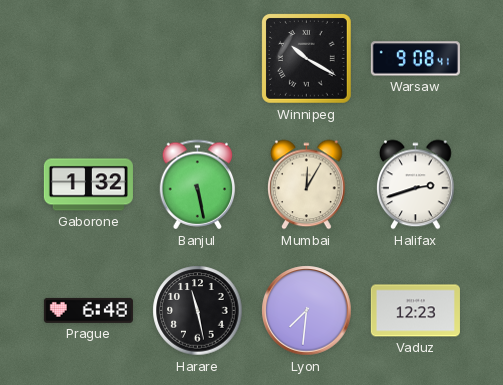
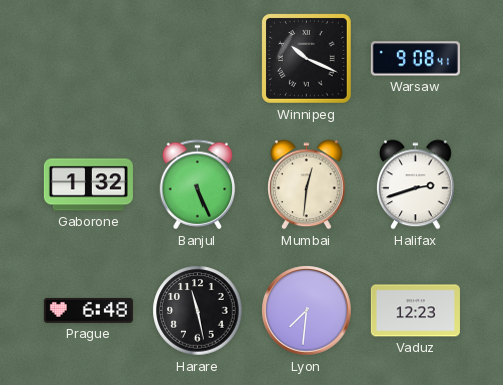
Winnipeg: 10:20 -> 10:19
Banjul: 5:28 -> 5:26
Mumbai: 12:05 -> 12:31
